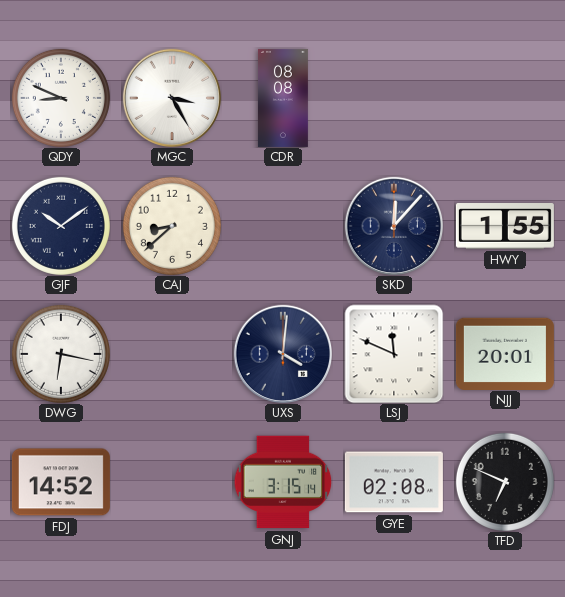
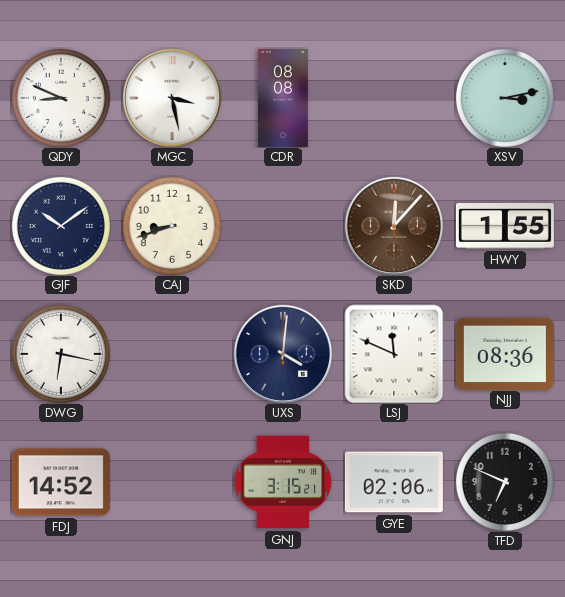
MGC: 3:25 -> 3:28
XSV: none -> 3:13
CAJ: 8:38 -> 8:42
SKD dial: navy -> brown
NJJ: 20:01 -> 08:36
GNJ: 3:15:14 -> 3:15:21
GYE: 02:08 -> 02:06
